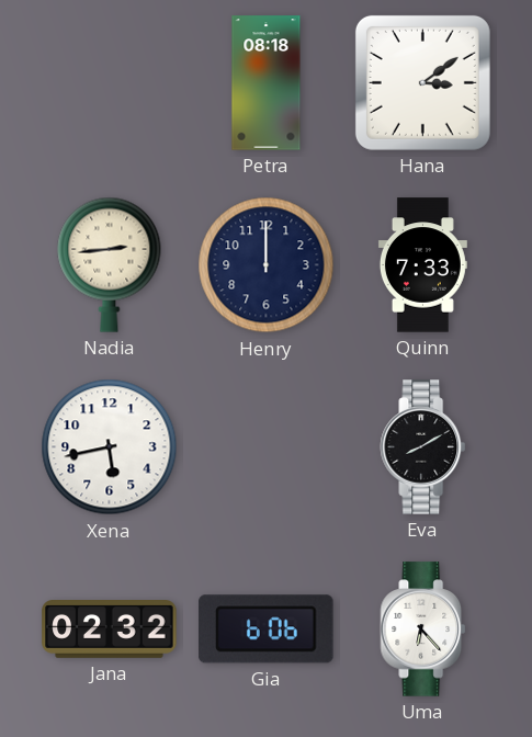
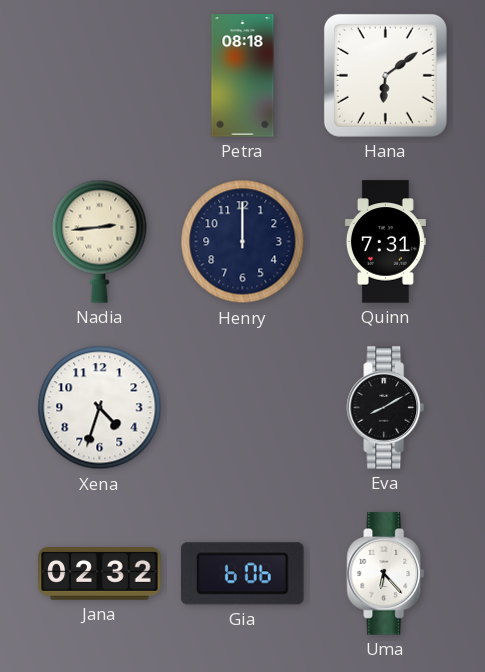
Hana: 3:09 -> 6:09
Quinn: 7:33 -> 7:31
Xena: 5:43 -> 4:33
